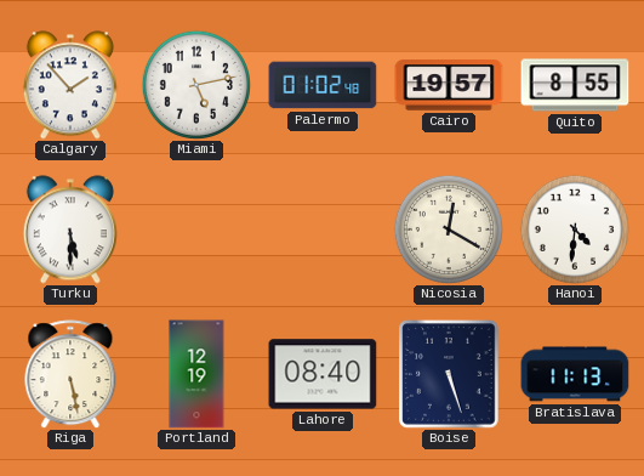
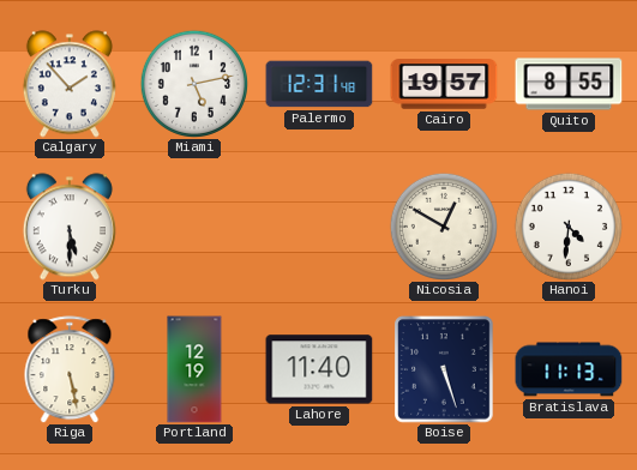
Palermo: 01:02 -> 12:31
Nicosia: 12:20 -> 12:50
Lahore: 08:40 -> 11:40
